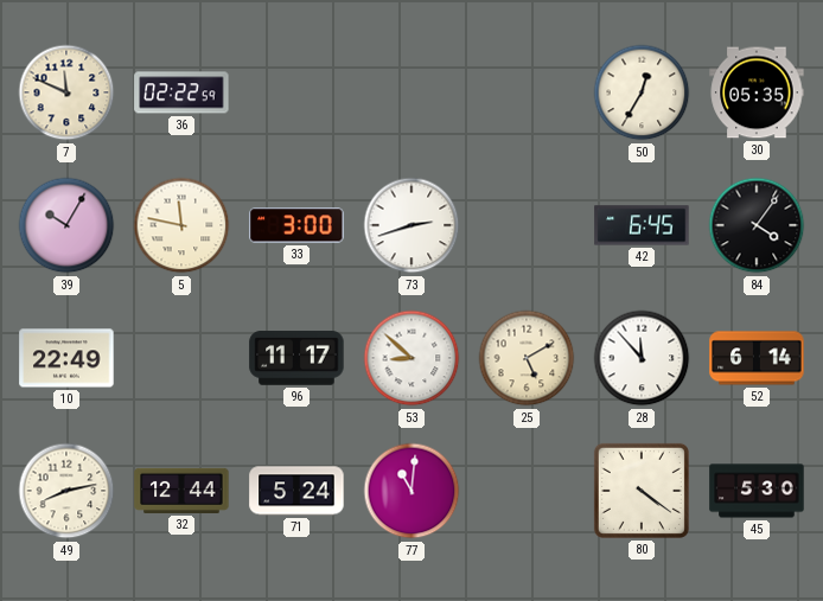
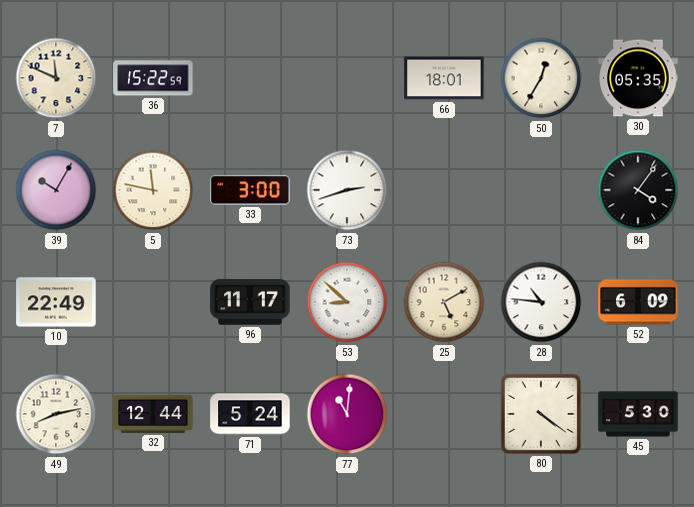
36: 02:22 -> 15:22
66: none -> 18:01
42: 6:45 -> none
28: 11:53 -> 10:46
52: 6:14 -> 6:09
